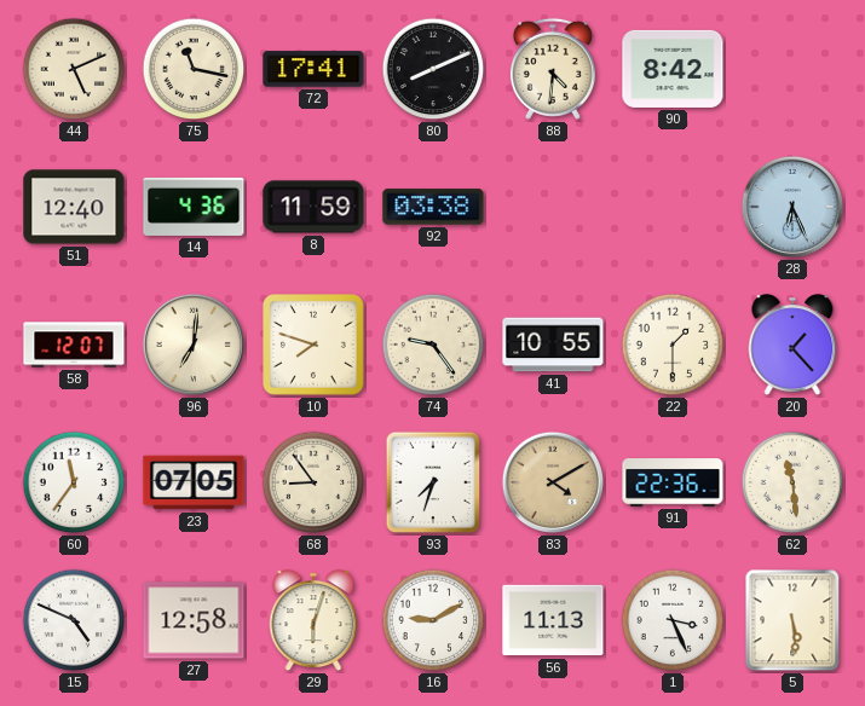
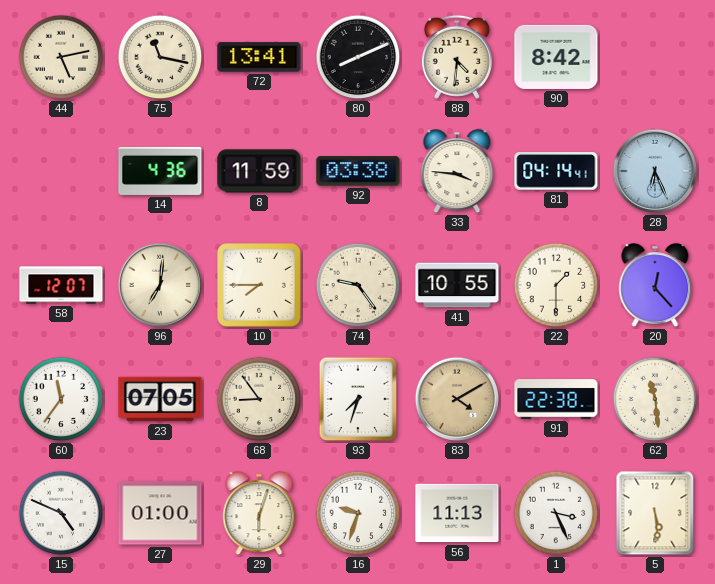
44: 5:11 -> 5:13
72: 17:41 -> 13:41
51: 12:40 -> none
33: none -> 3:46
81: none -> 04:14
10: 7:48 -> 7:45
20: 1:23 -> 12:23
91: 22:36 -> 22:38
27: 12:58 -> 01:00
16: 9:10 -> 9:33
